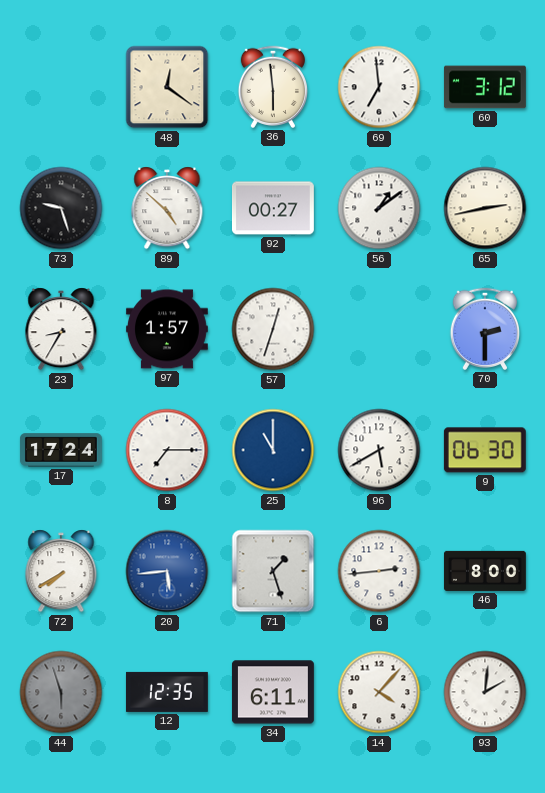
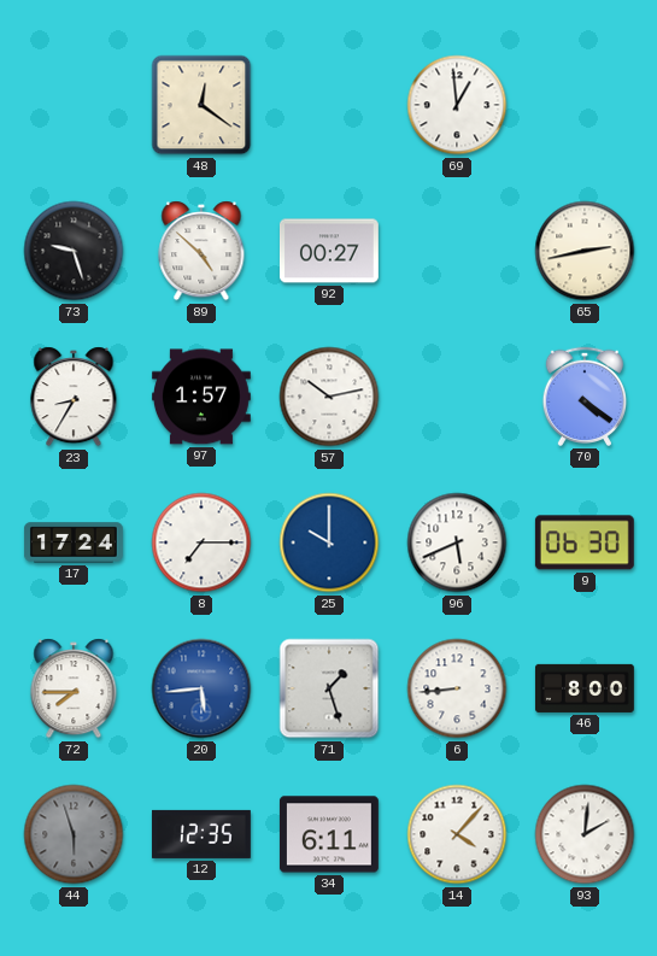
36: 5:59 -> none
69: 6:59 -> 12:59
60: 3:12 -> none
56: 1:09 -> none
57: 12:33 -> 10:13
70: 2:30 -> 4:21
25: 11:00 -> 10:00
96: 5:40 -> 5:41
72: 7:40 -> 7:45
6: 2:44 -> 8:44
